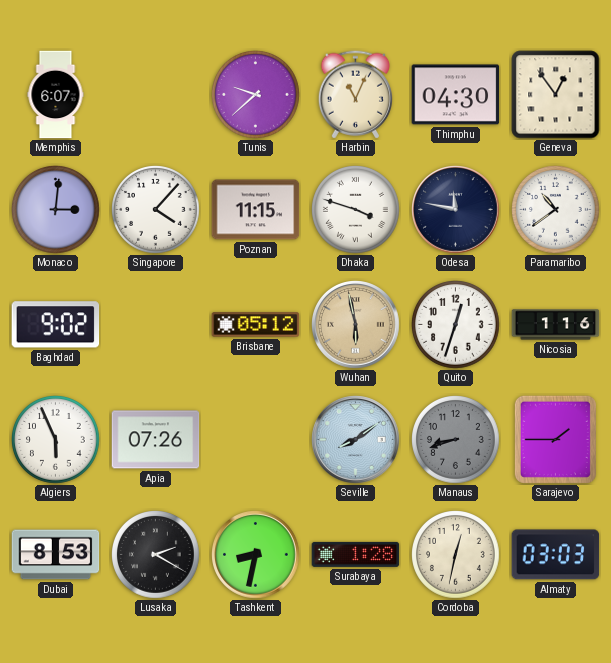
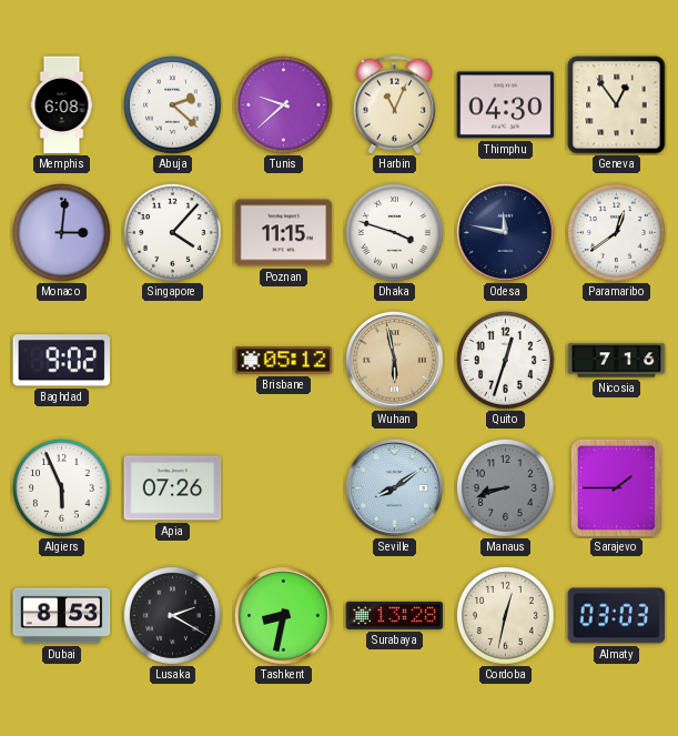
Memphis: 6:07 -> 6:08
Abuja: none -> 2:22
Paramaribo: 10:39 -> 12:39
Nicosia: 1:16 -> 7:16
Surabaya: 1:28 -> 13:28
